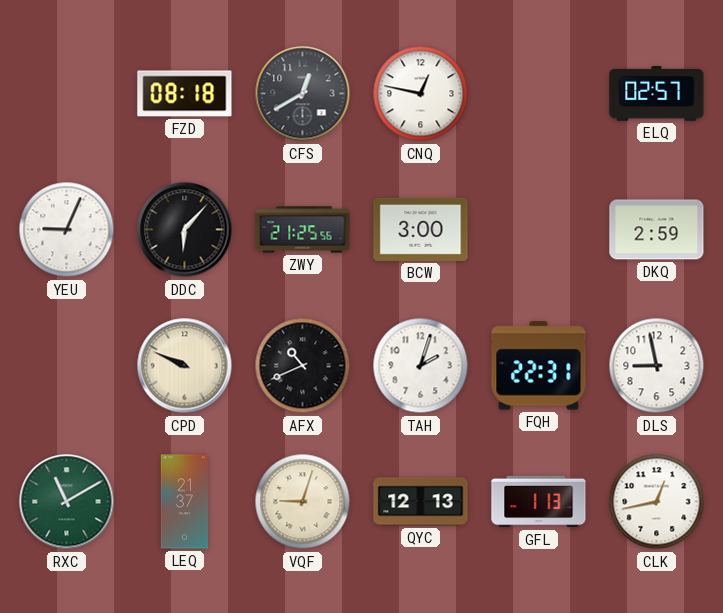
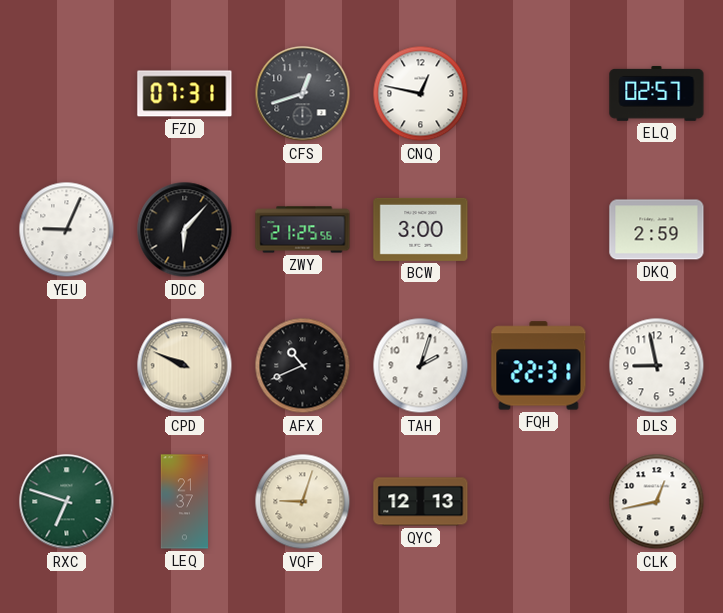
FZD: 08:18 -> 07:31
CFS: 12:40 -> 12:42
RXC: 11:10 -> 6:48
GFL: 1:13 -> none
